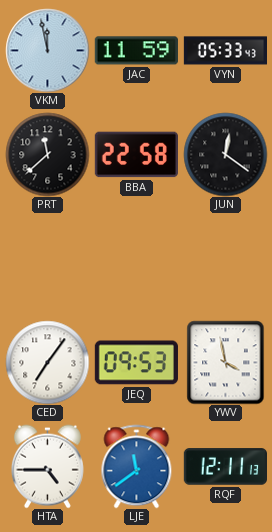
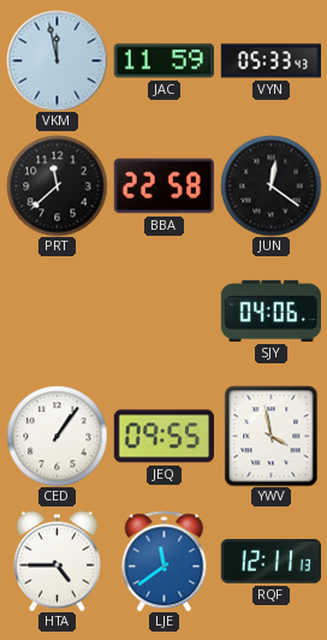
SJY: none -> 04:06
CED: 7:06 -> 1:06
JEQ: 09:53 -> 09:55
